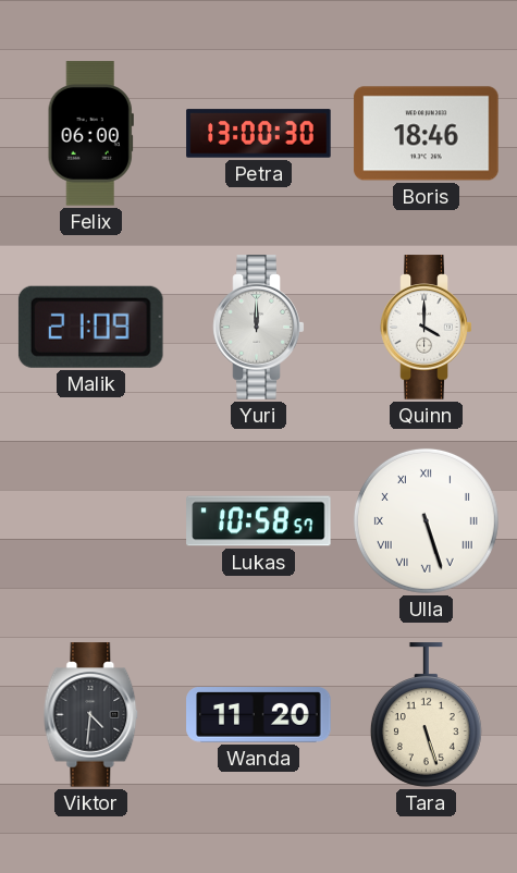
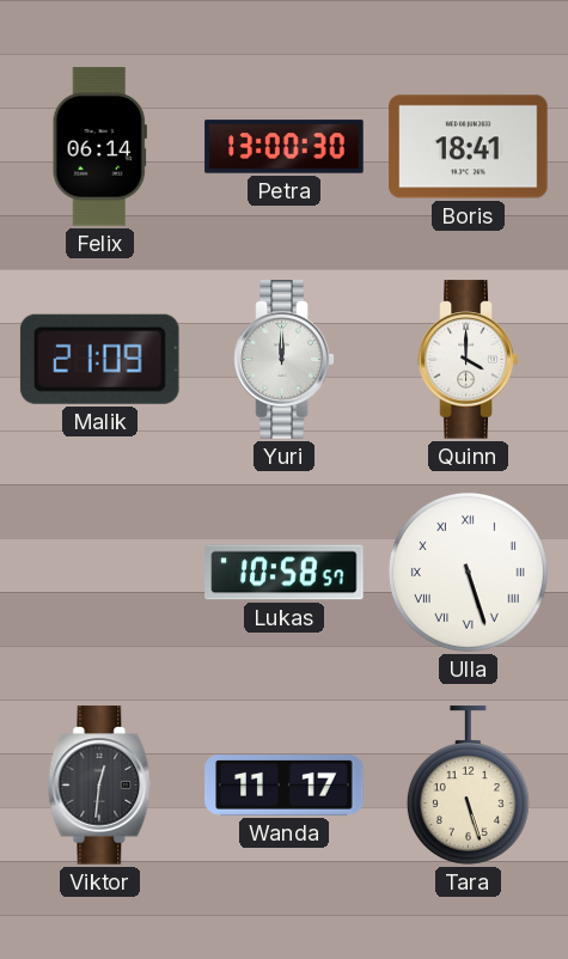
Felix: 06:00 -> 06:14
Boris: 18:46 -> 18:41
Viktor: 4:31 -> 12:31
Wanda: 11:20 -> 11:17
